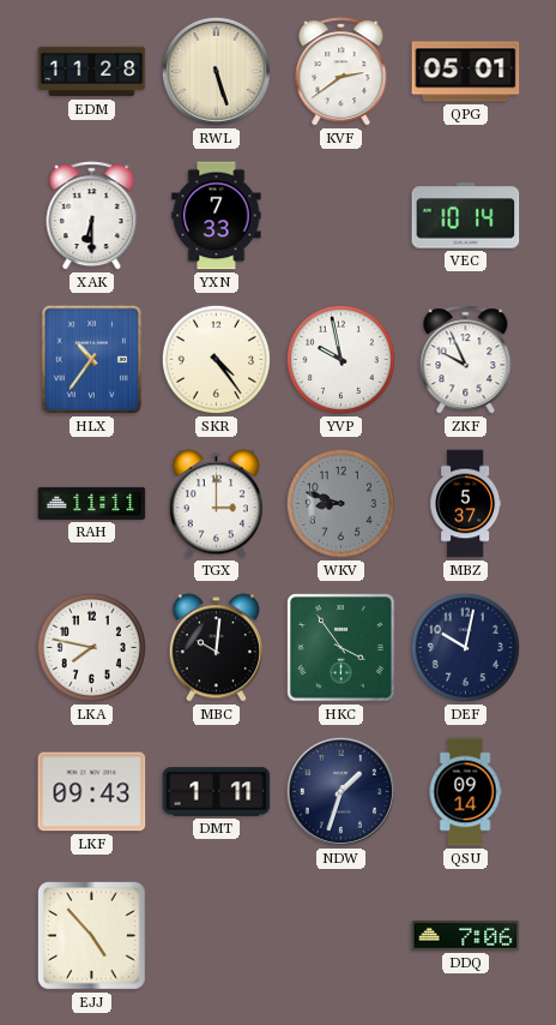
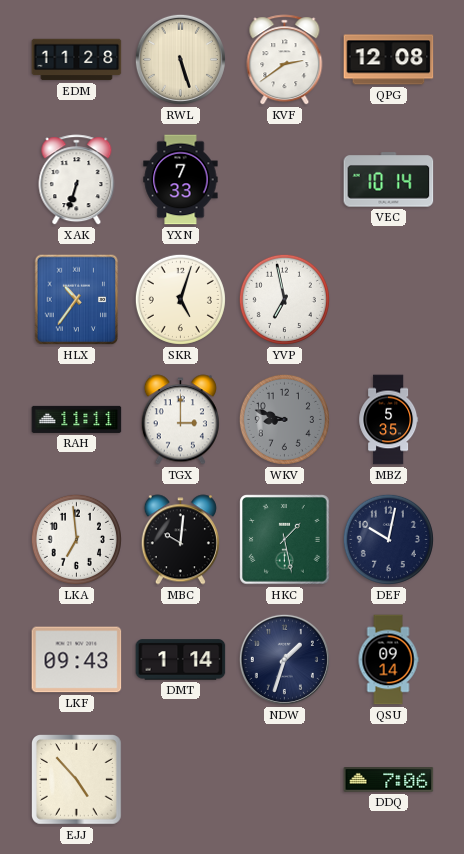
QPG: 05:01 -> 12:08
XAK: 6:30 -> 6:33
SKR: 4:24 -> 5:03
YVP: 9:58 -> 6:58
ZKF: 9:56 -> none
MBZ: 5:37 -> 5:35
LKA: 7:47 -> 6:59
HKC: 3:54 -> 1:28
DMT: 1:11 -> 1:14
